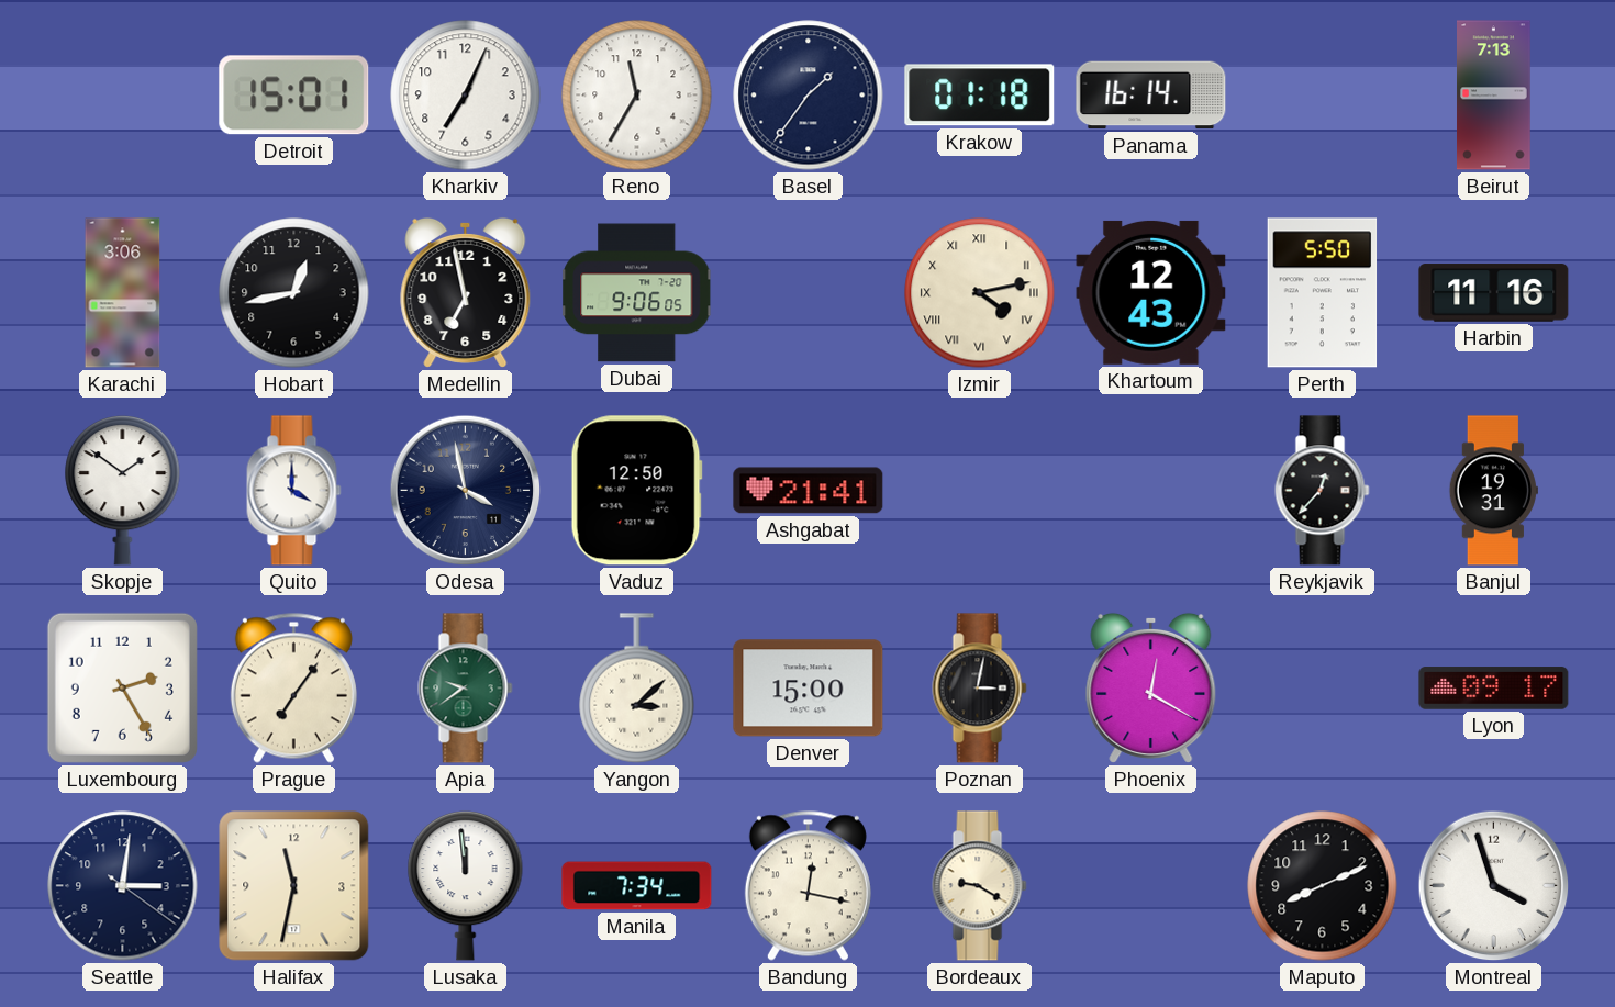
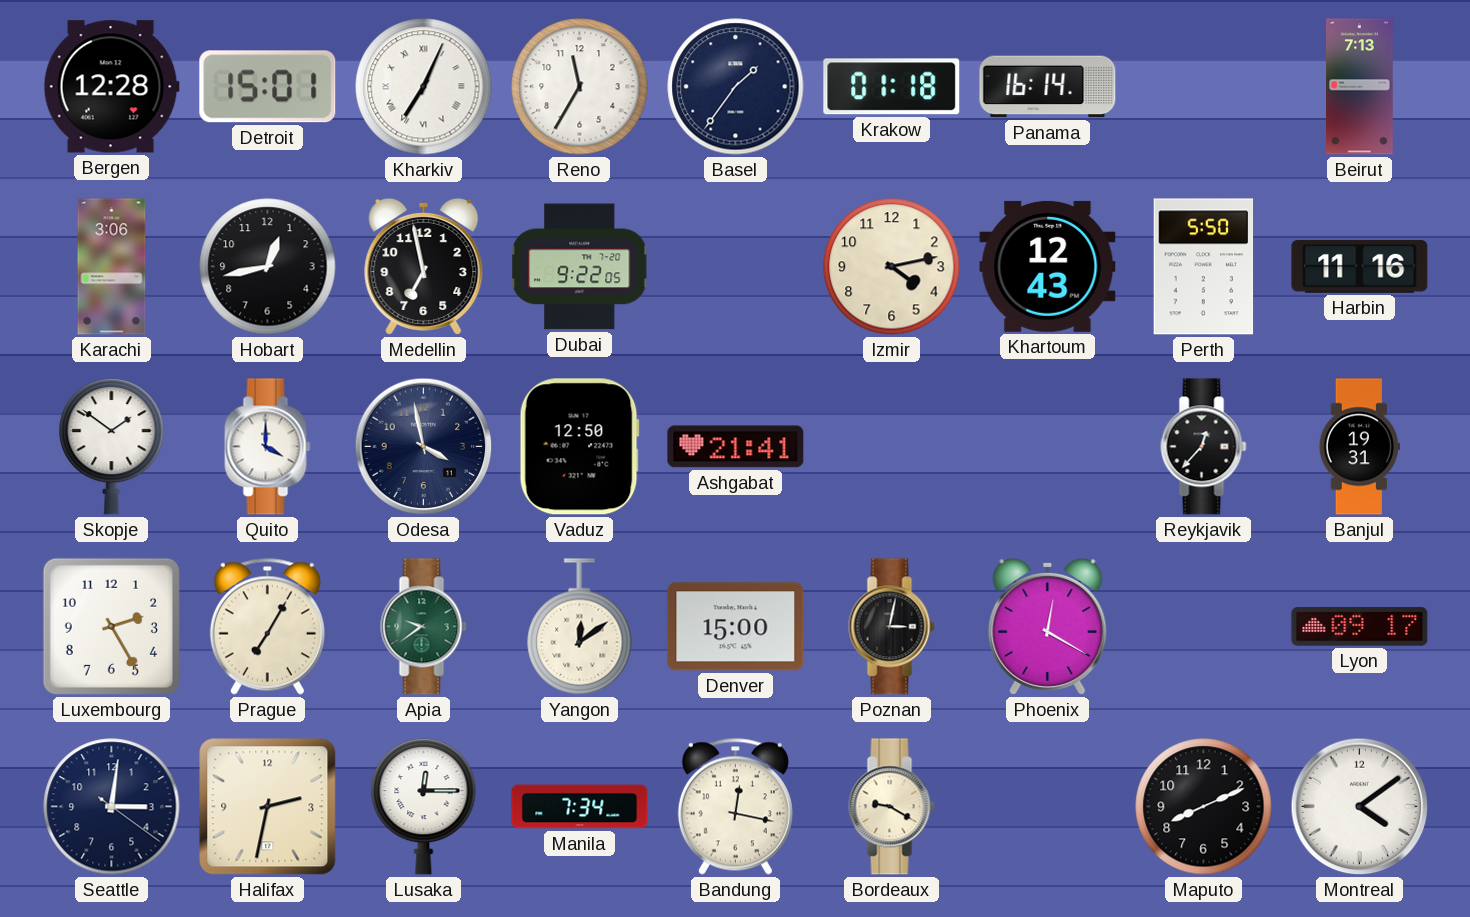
Bergen: none -> 12:28
Kharkiv numerals: Arabic -> Roman
Dubai: 9:06 -> 9:22
Izmir numerals: Roman -> Arabic
Prague: 7:06 -> 7:05
Yangon: 3:08 -> 12:09
Halifax: 11:32 -> 2:32
Lusaka: 11:59 -> 12:15
Montreal: 3:57 -> 4:09
